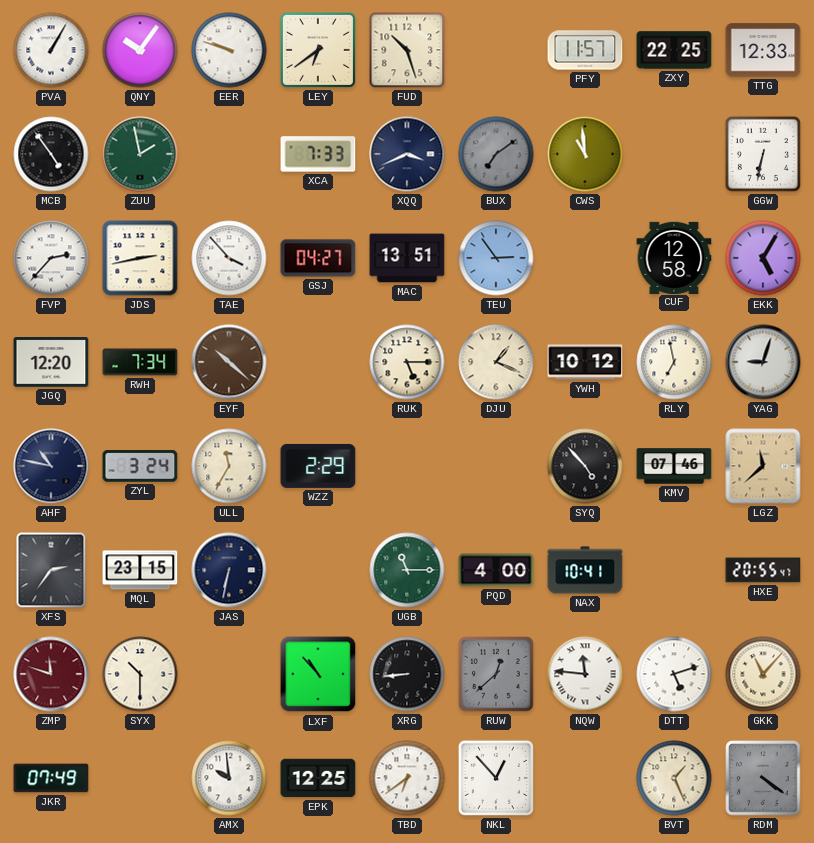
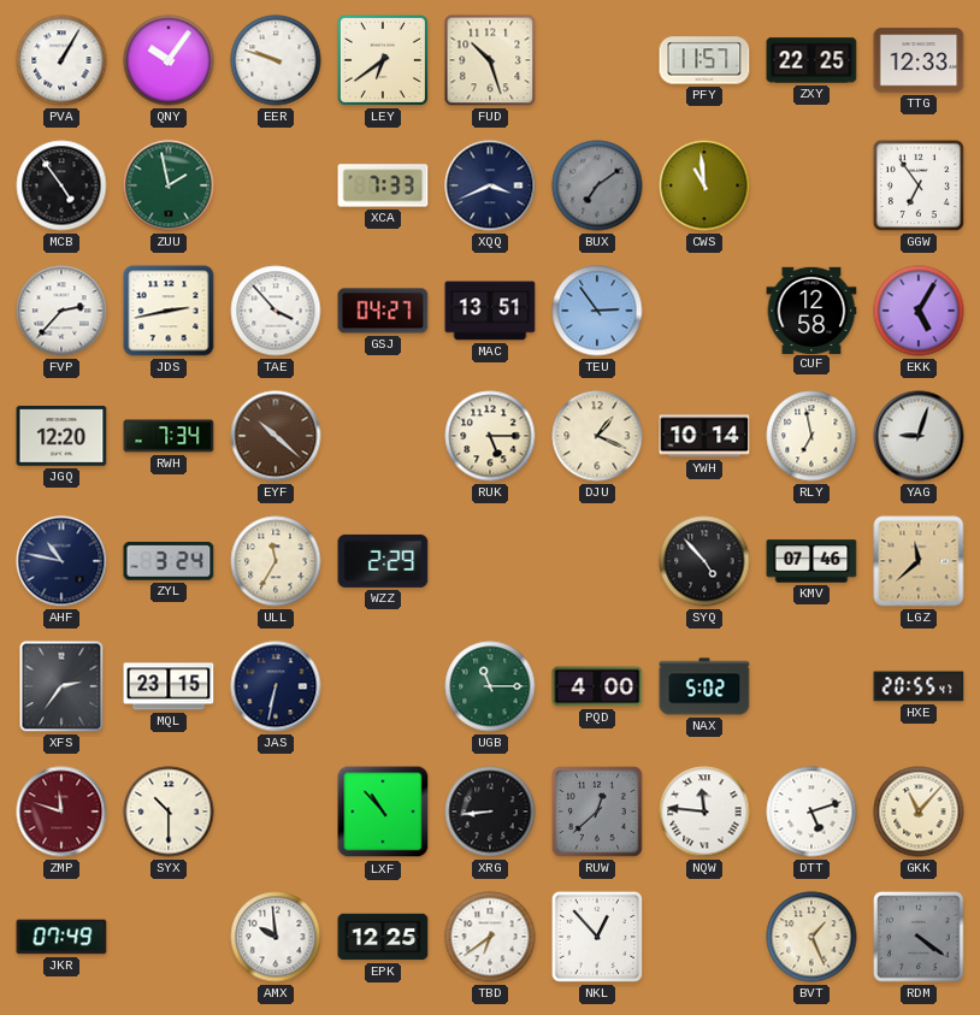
GGW: 6:32 -> 6:54
YWH: 10:12 -> 10:14
NAX: 10:41 -> 5:02
